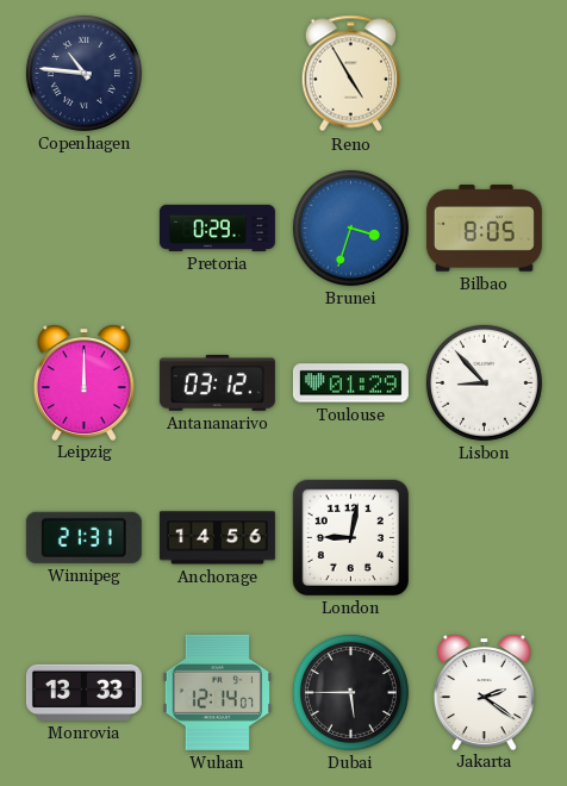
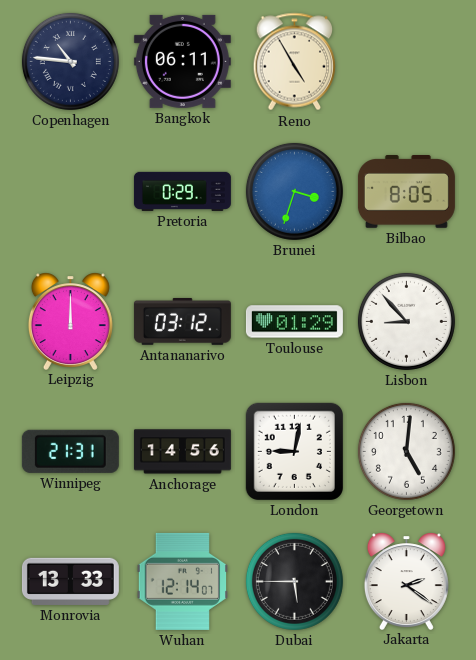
Bangkok: none -> 06:11
Georgetown: none -> 5:01
